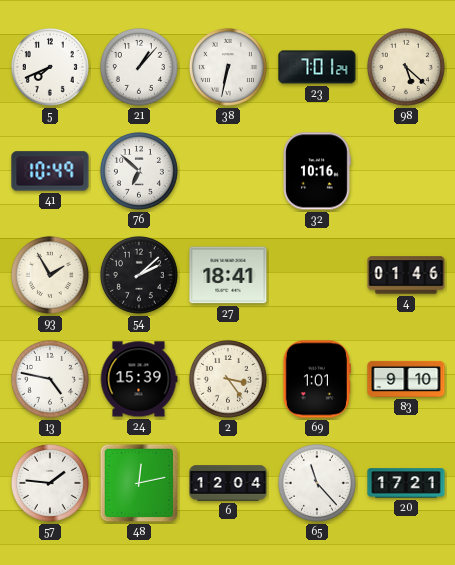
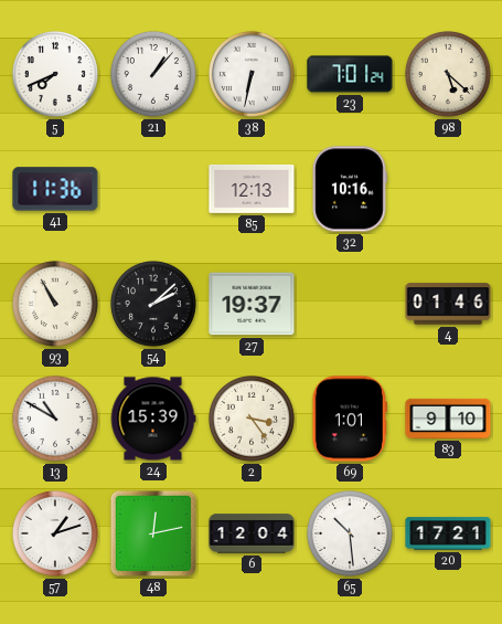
41: 10:49 -> 11:36
76: 6:52 -> none
85: none -> 12:13
93: 1:55 -> 10:55
27: 18:41 -> 19:37
13: 4:47 -> 10:50
57: 1:46 -> 1:12
65: 11:23 -> 10:29
